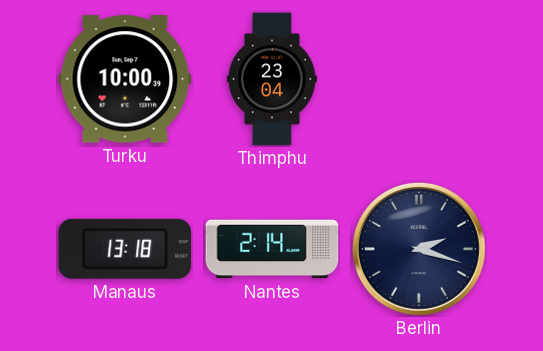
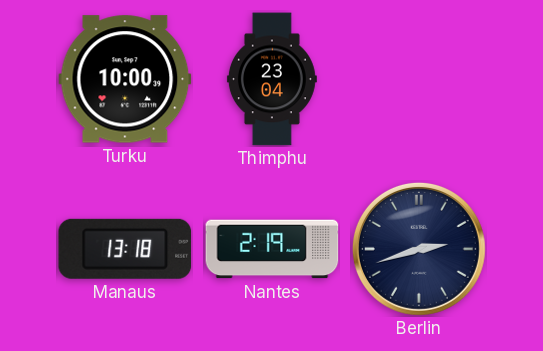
Nantes: 2:14 -> 2:19
Berlin: 2:18 -> 2:42
